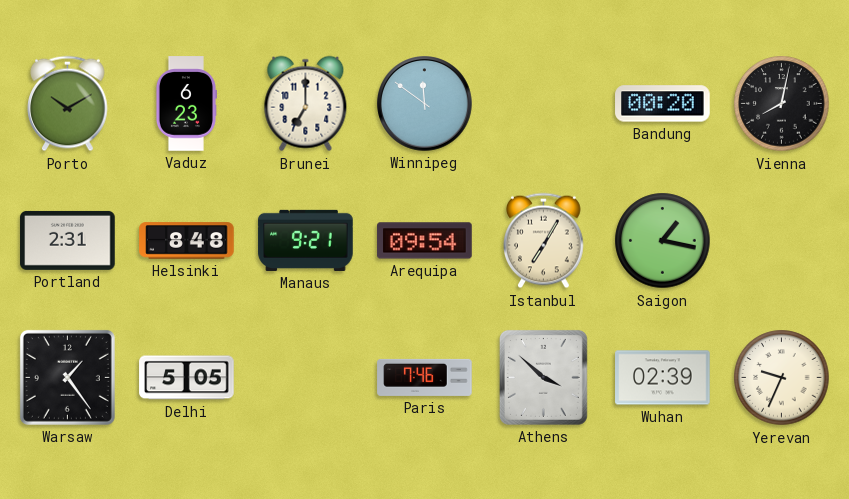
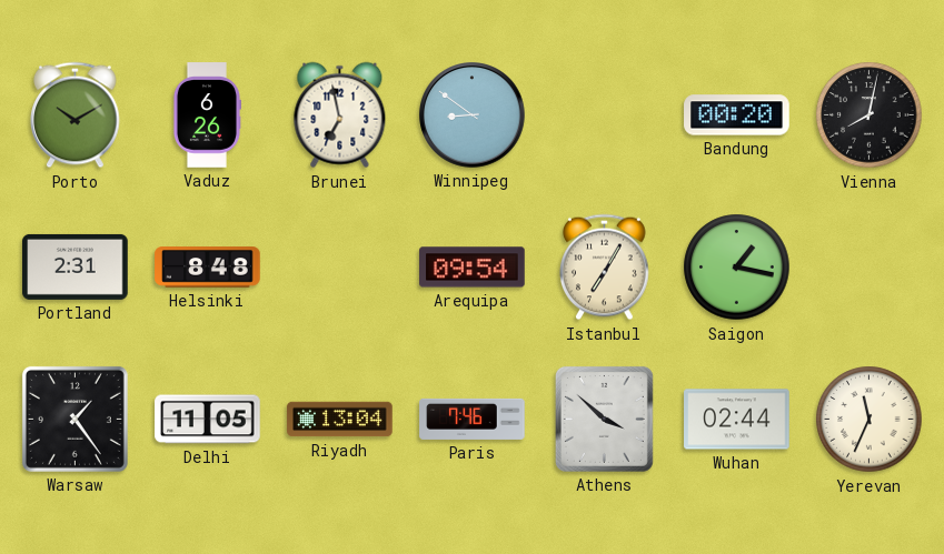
Vaduz: 6:23 -> 6:26
Brunei: 7:00 -> 6:58
Winnipeg: 11:51 -> 8:51
Manaus: 9:21 -> none
Delhi: 5:05 -> 11:05
Riyadh: none -> 13:04
Wuhan: 02:39 -> 02:44
Yerevan: 9:34 -> 11:34
